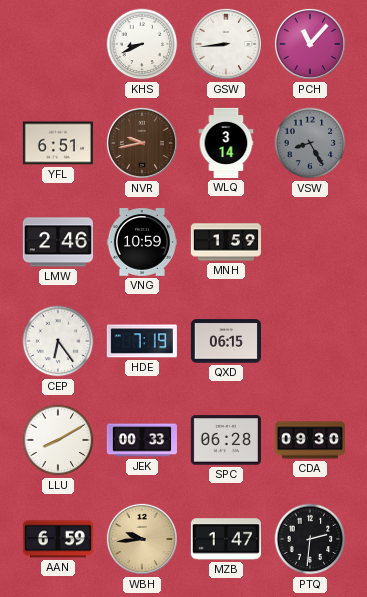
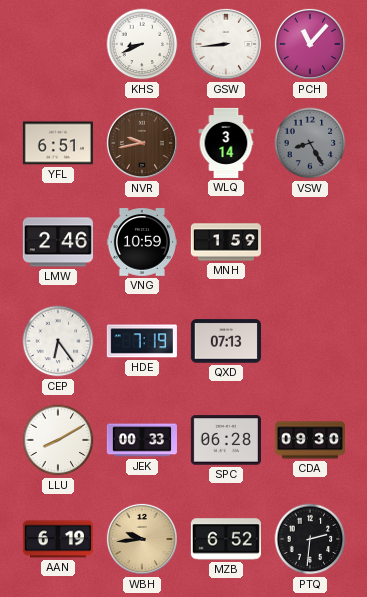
QXD: 06:15 -> 07:13
AAN: 6:59 -> 6:19
MZB: 1:47 -> 6:52
